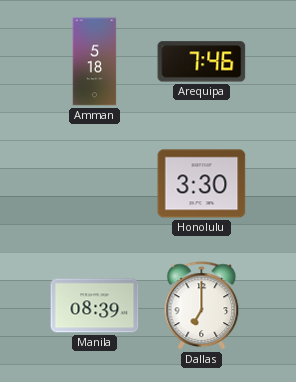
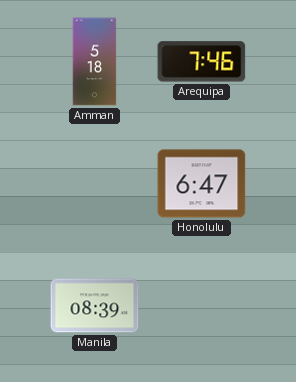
Honolulu: 3:30 -> 6:47
Dallas: 7:00 -> none
